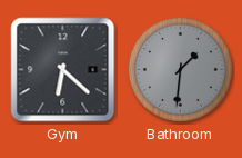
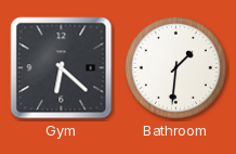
Bathroom dial: grey -> white
